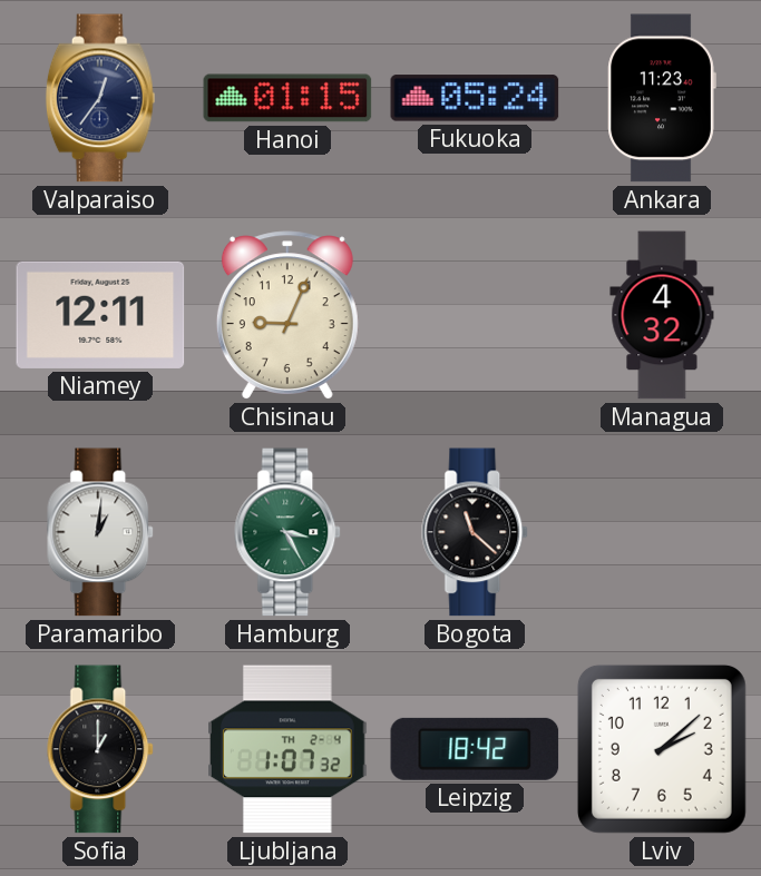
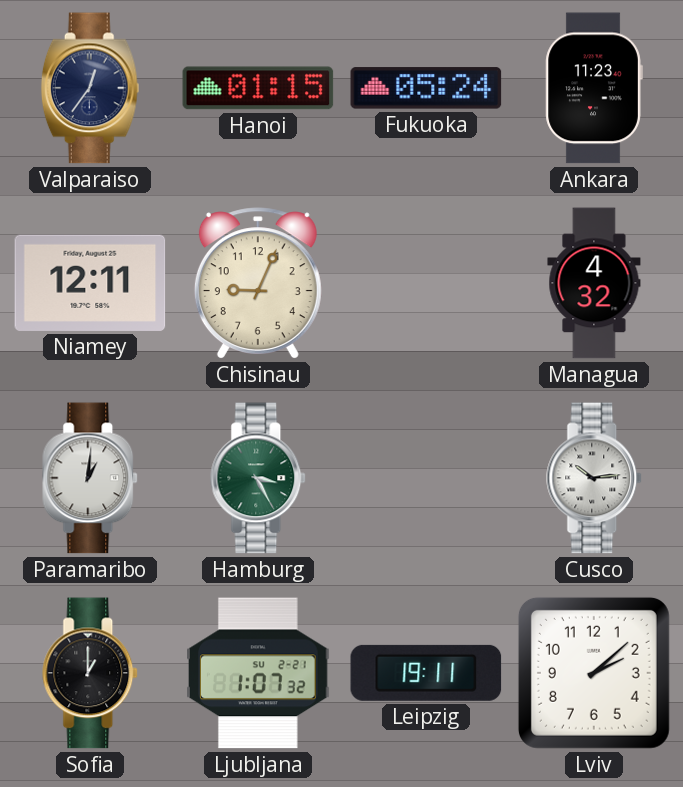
Bogota: 11:22 -> none
Cusco: none -> 10:14
Ljubljana date: TH 2-4 -> SU 2-21
Leipzig: 18:42 -> 19:11
